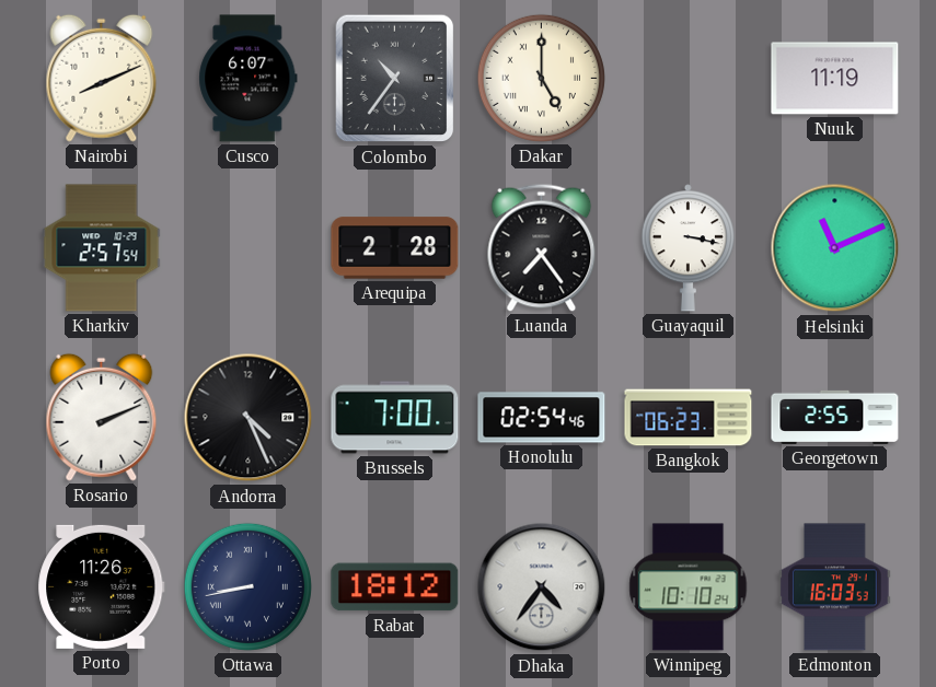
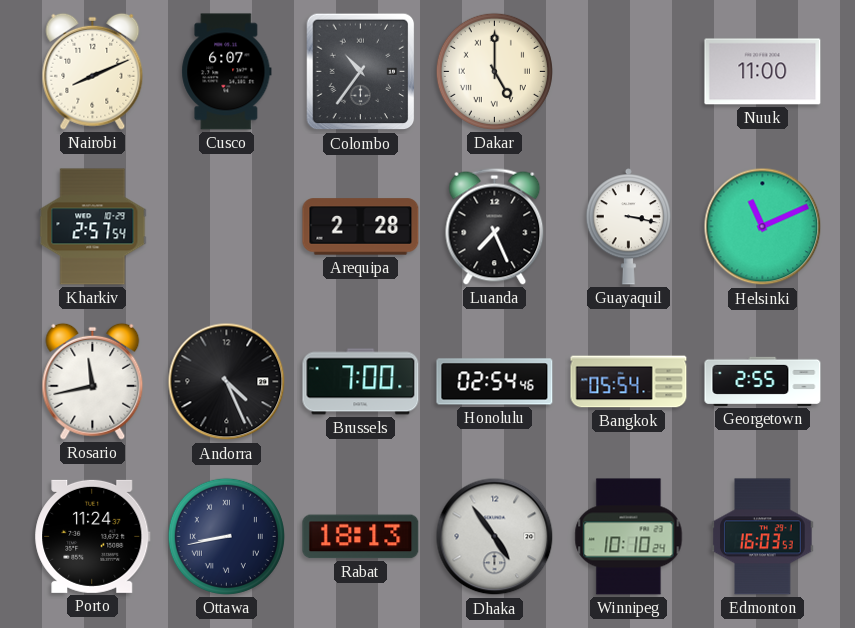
Nuuk: 11:19 -> 11:00
Luanda: 7:24 -> 7:26
Rosario: 2:11 -> 11:43
Bangkok: 06:23 -> 05:54
Porto: 11:26 -> 11:24
Rabat: 18:12 -> 18:13
Dhaka: 4:36 -> 4:54
